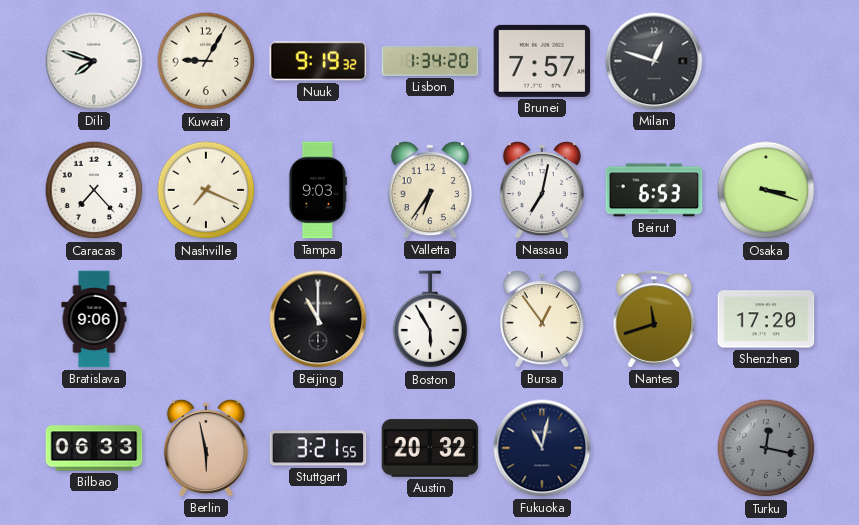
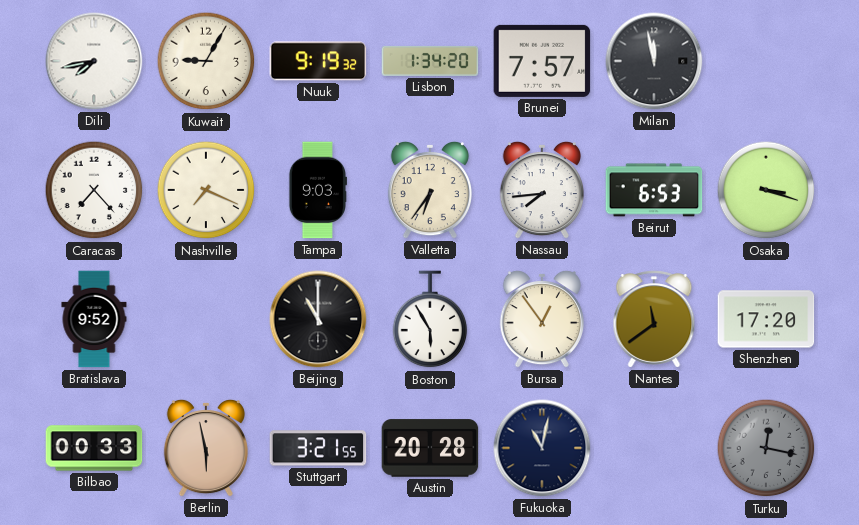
Dili: 7:48 -> 7:43
Milan: 12:48 -> 11:58
Nassau: 7:02 -> 7:44
Bratislava: 9:06 -> 9:52
Nantes: 11:42 -> 11:39
Bilbao: 06:33 -> 00:33
Austin: 20:32 -> 20:28
